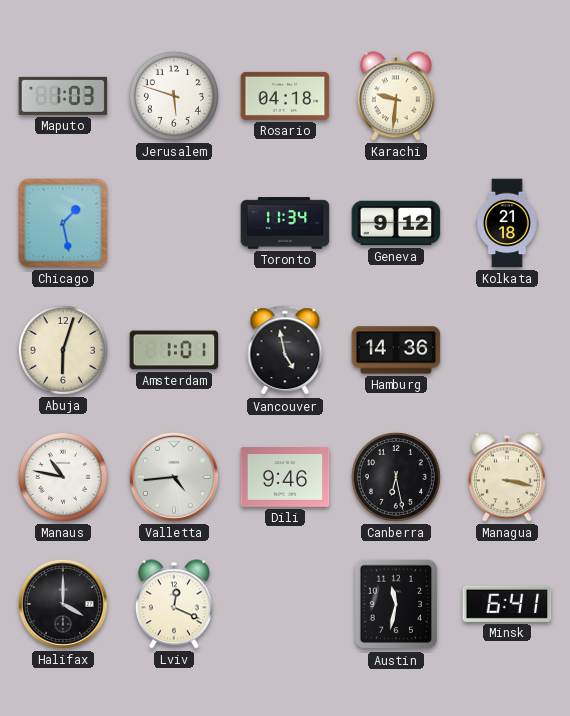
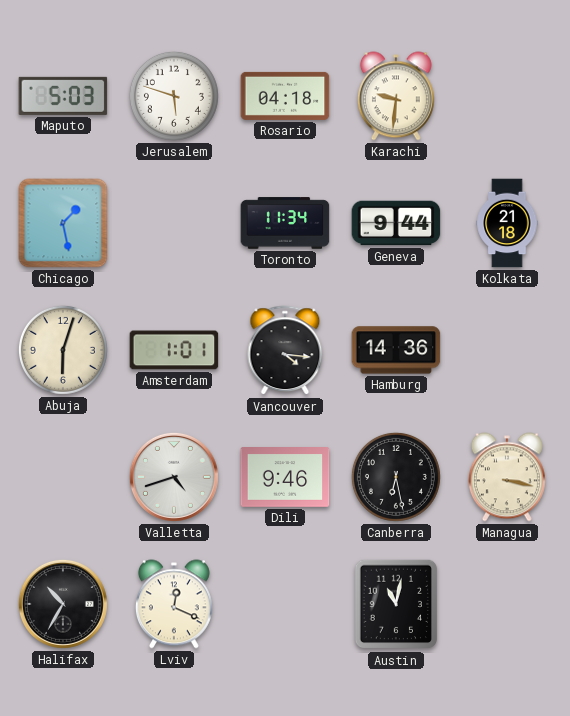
Maputo: 1:03 -> 5:03
Geneva: 9:12 -> 9:44
Vancouver: 4:58 -> 4:16
Manaus: 10:47 -> none
Valletta: 4:44 -> 4:42
Halifax: 4:00 -> 10:35
Austin: 11:32 -> 11:02
Minsk: 6:41 -> none
